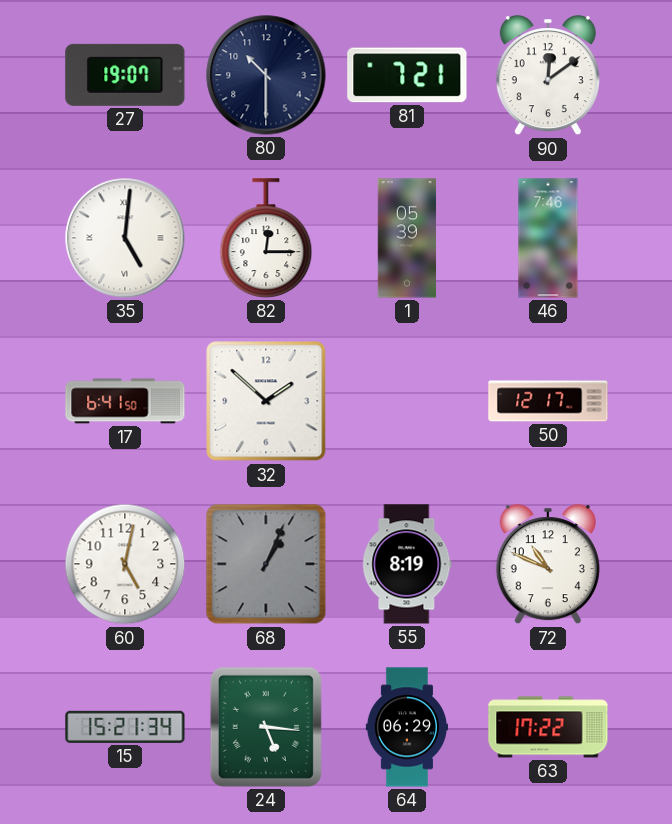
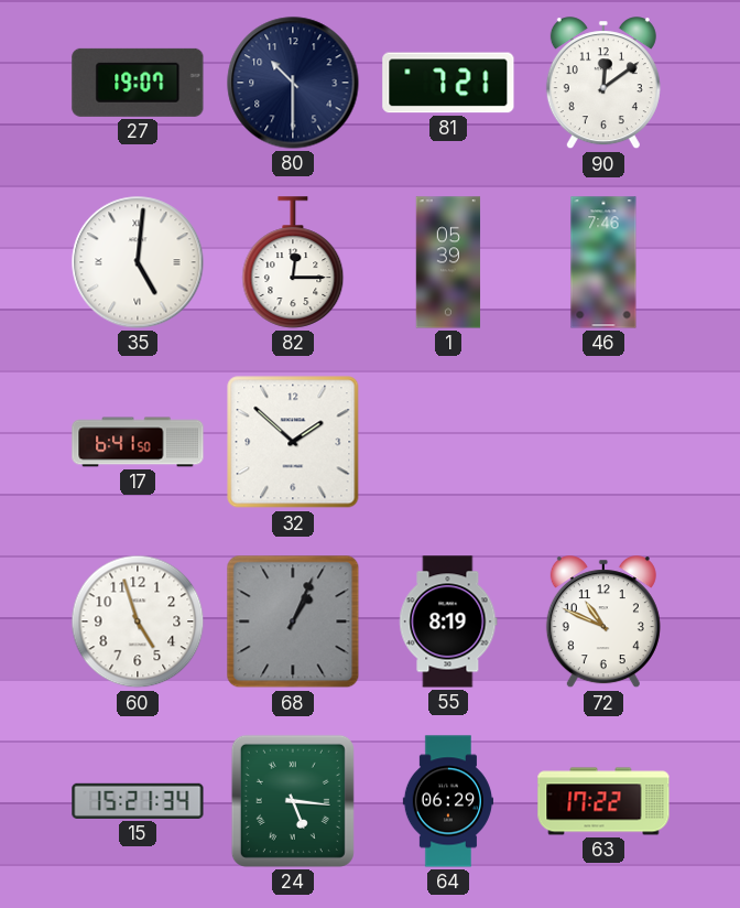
50: 12:17 -> none
60: 5:02 -> 4:57
